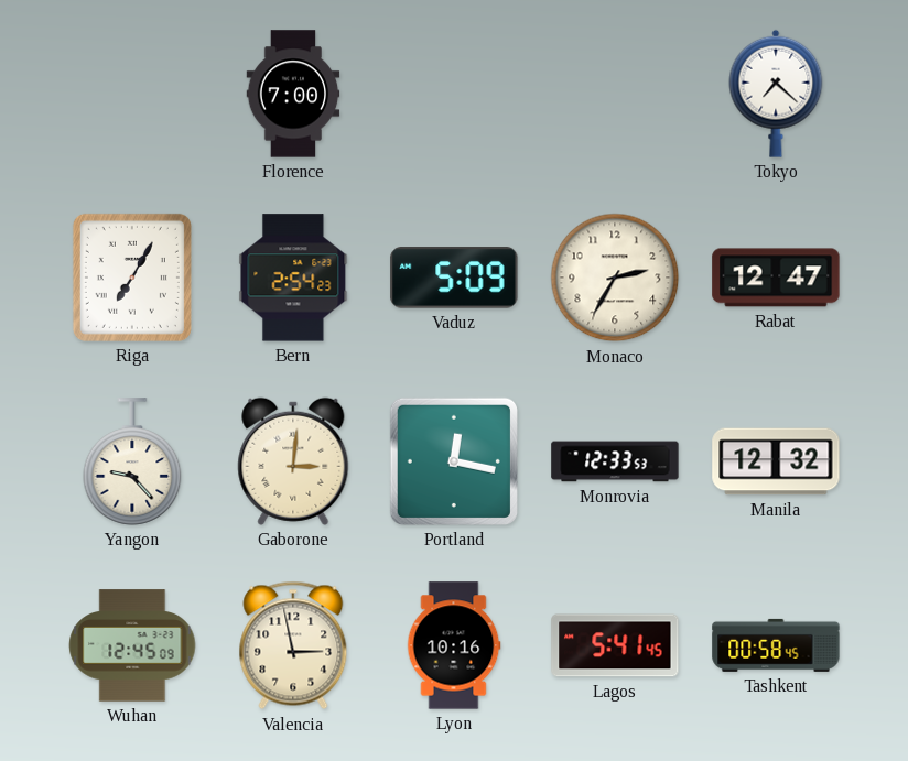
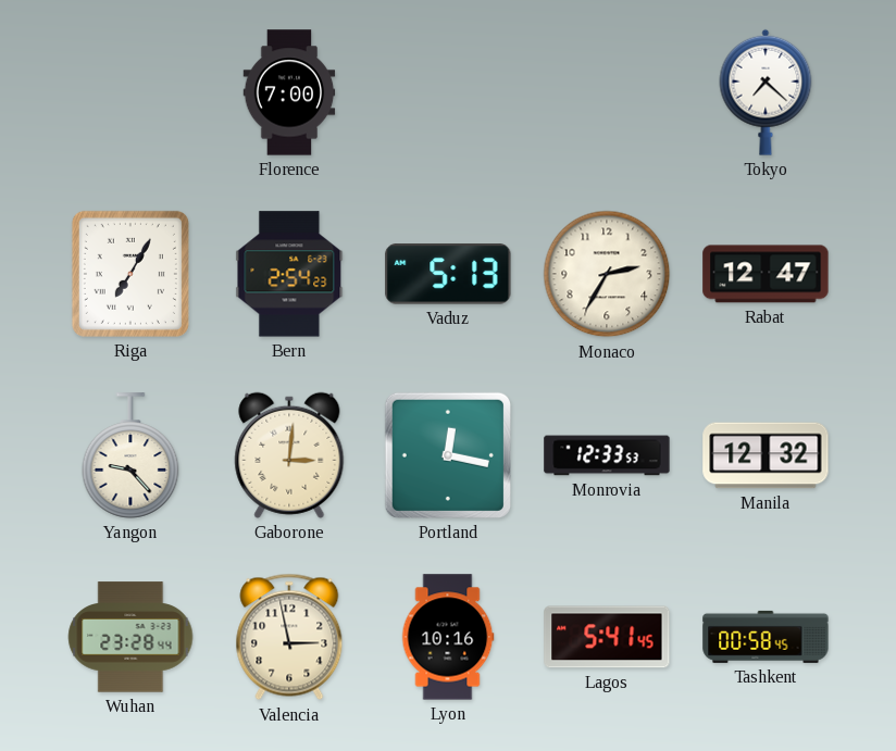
Vaduz: 5:09 -> 5:13
Wuhan: 12:45 -> 23:28
